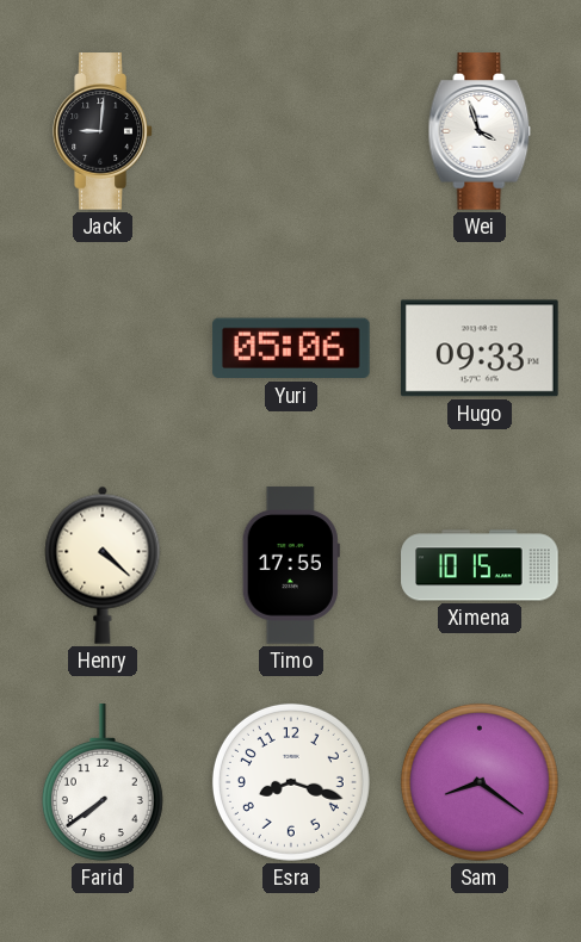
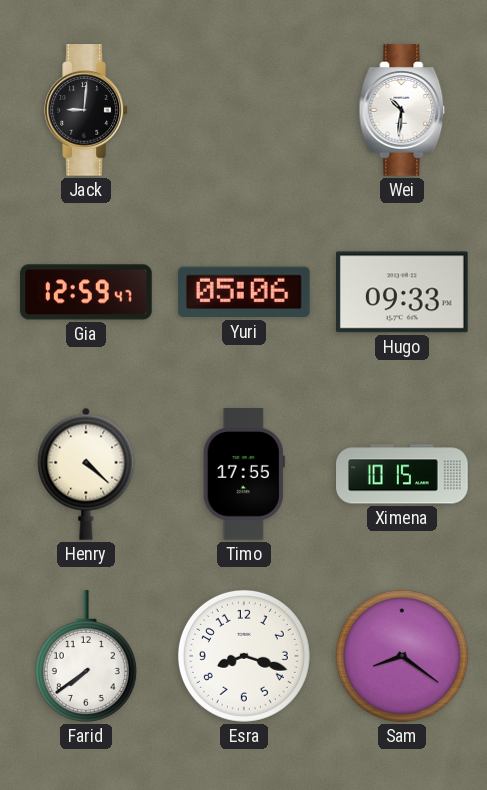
Wei: 3:57 -> 10:31
Gia: none -> 12:59
